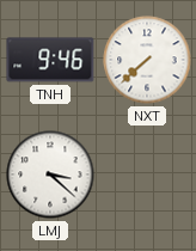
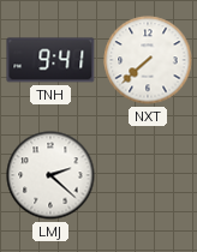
TNH: 9:46 -> 9:41
LMJ: 3:22 -> 2:22
